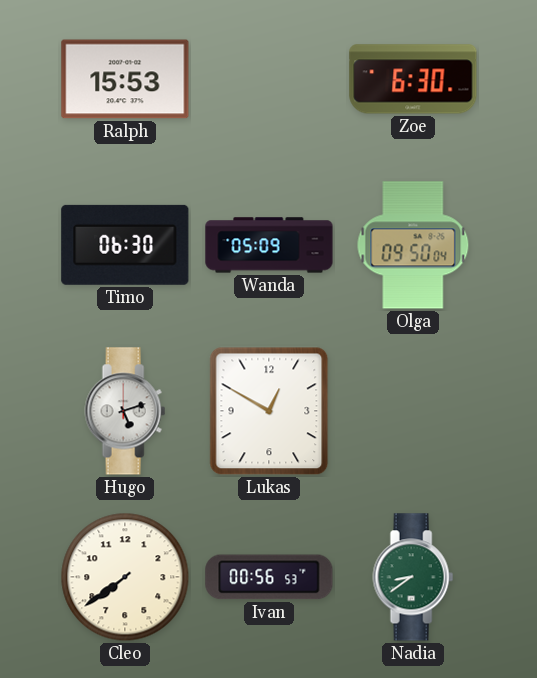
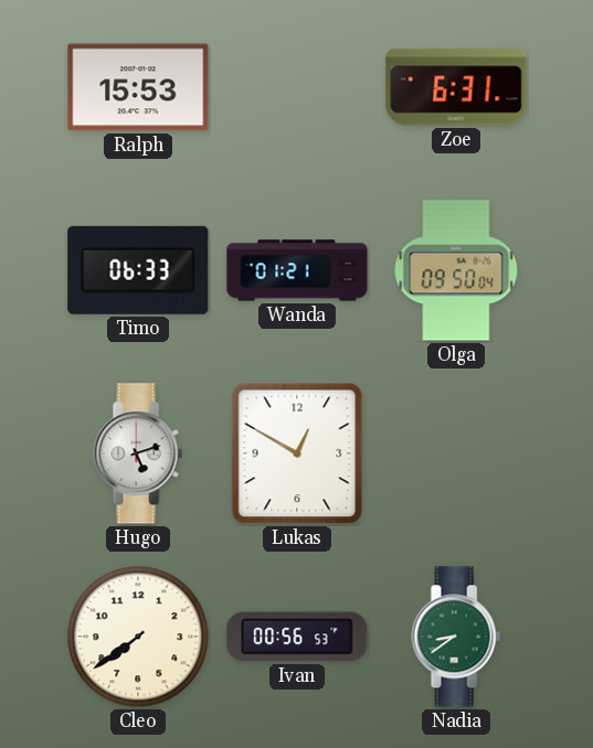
Zoe: 6:30 -> 6:31
Timo: 06:30 -> 06:33
Wanda: 05:09 -> 01:21
